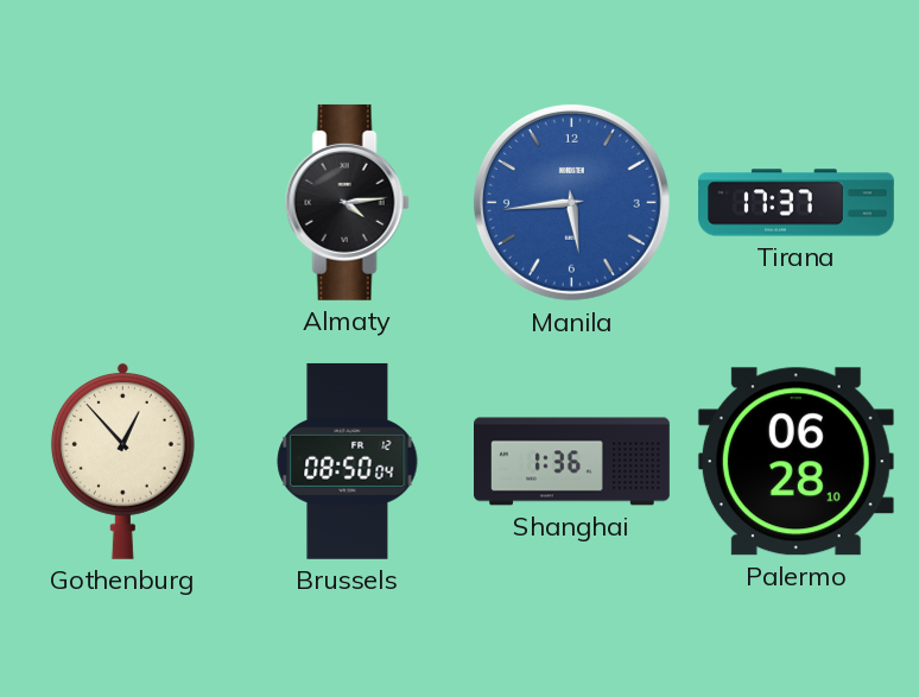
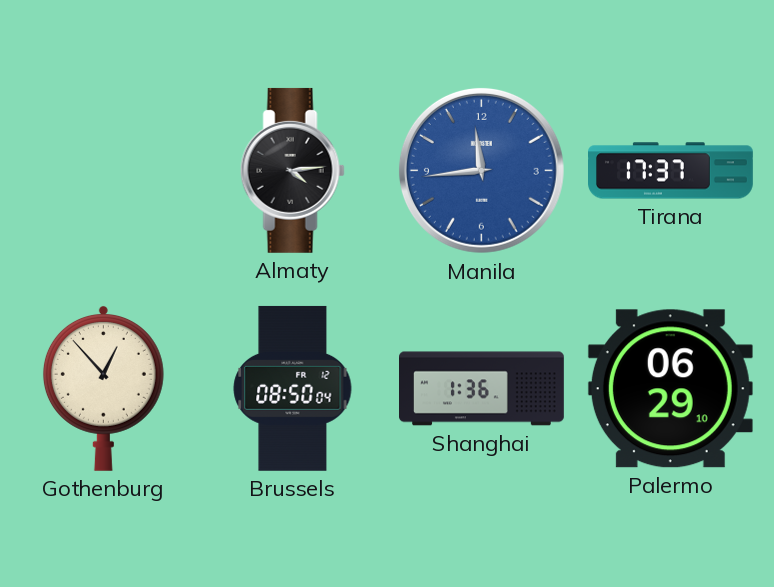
Manila: 5:44 -> 11:44
Palermo: 06:28 -> 06:29
